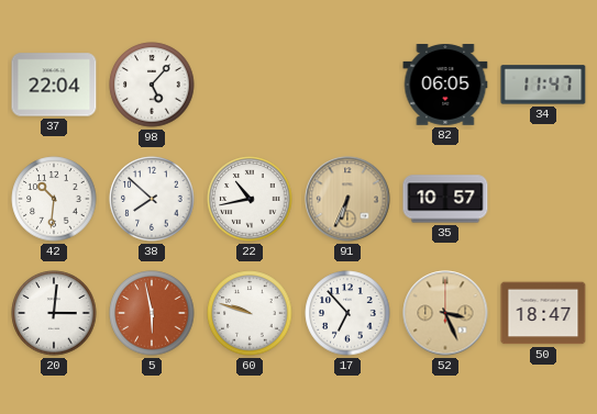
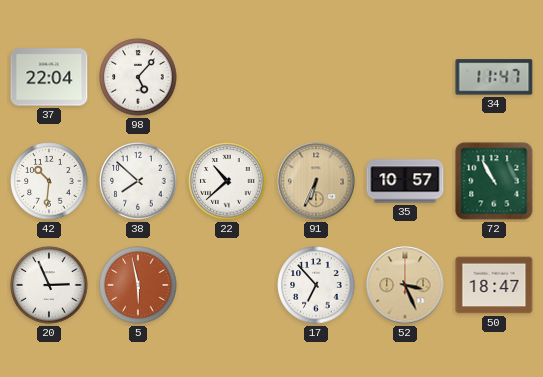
82: 06:05 -> none
22: 10:43 -> 10:38
72: none -> 10:55
20: 3:01 -> 2:56
60: 9:48 -> none
